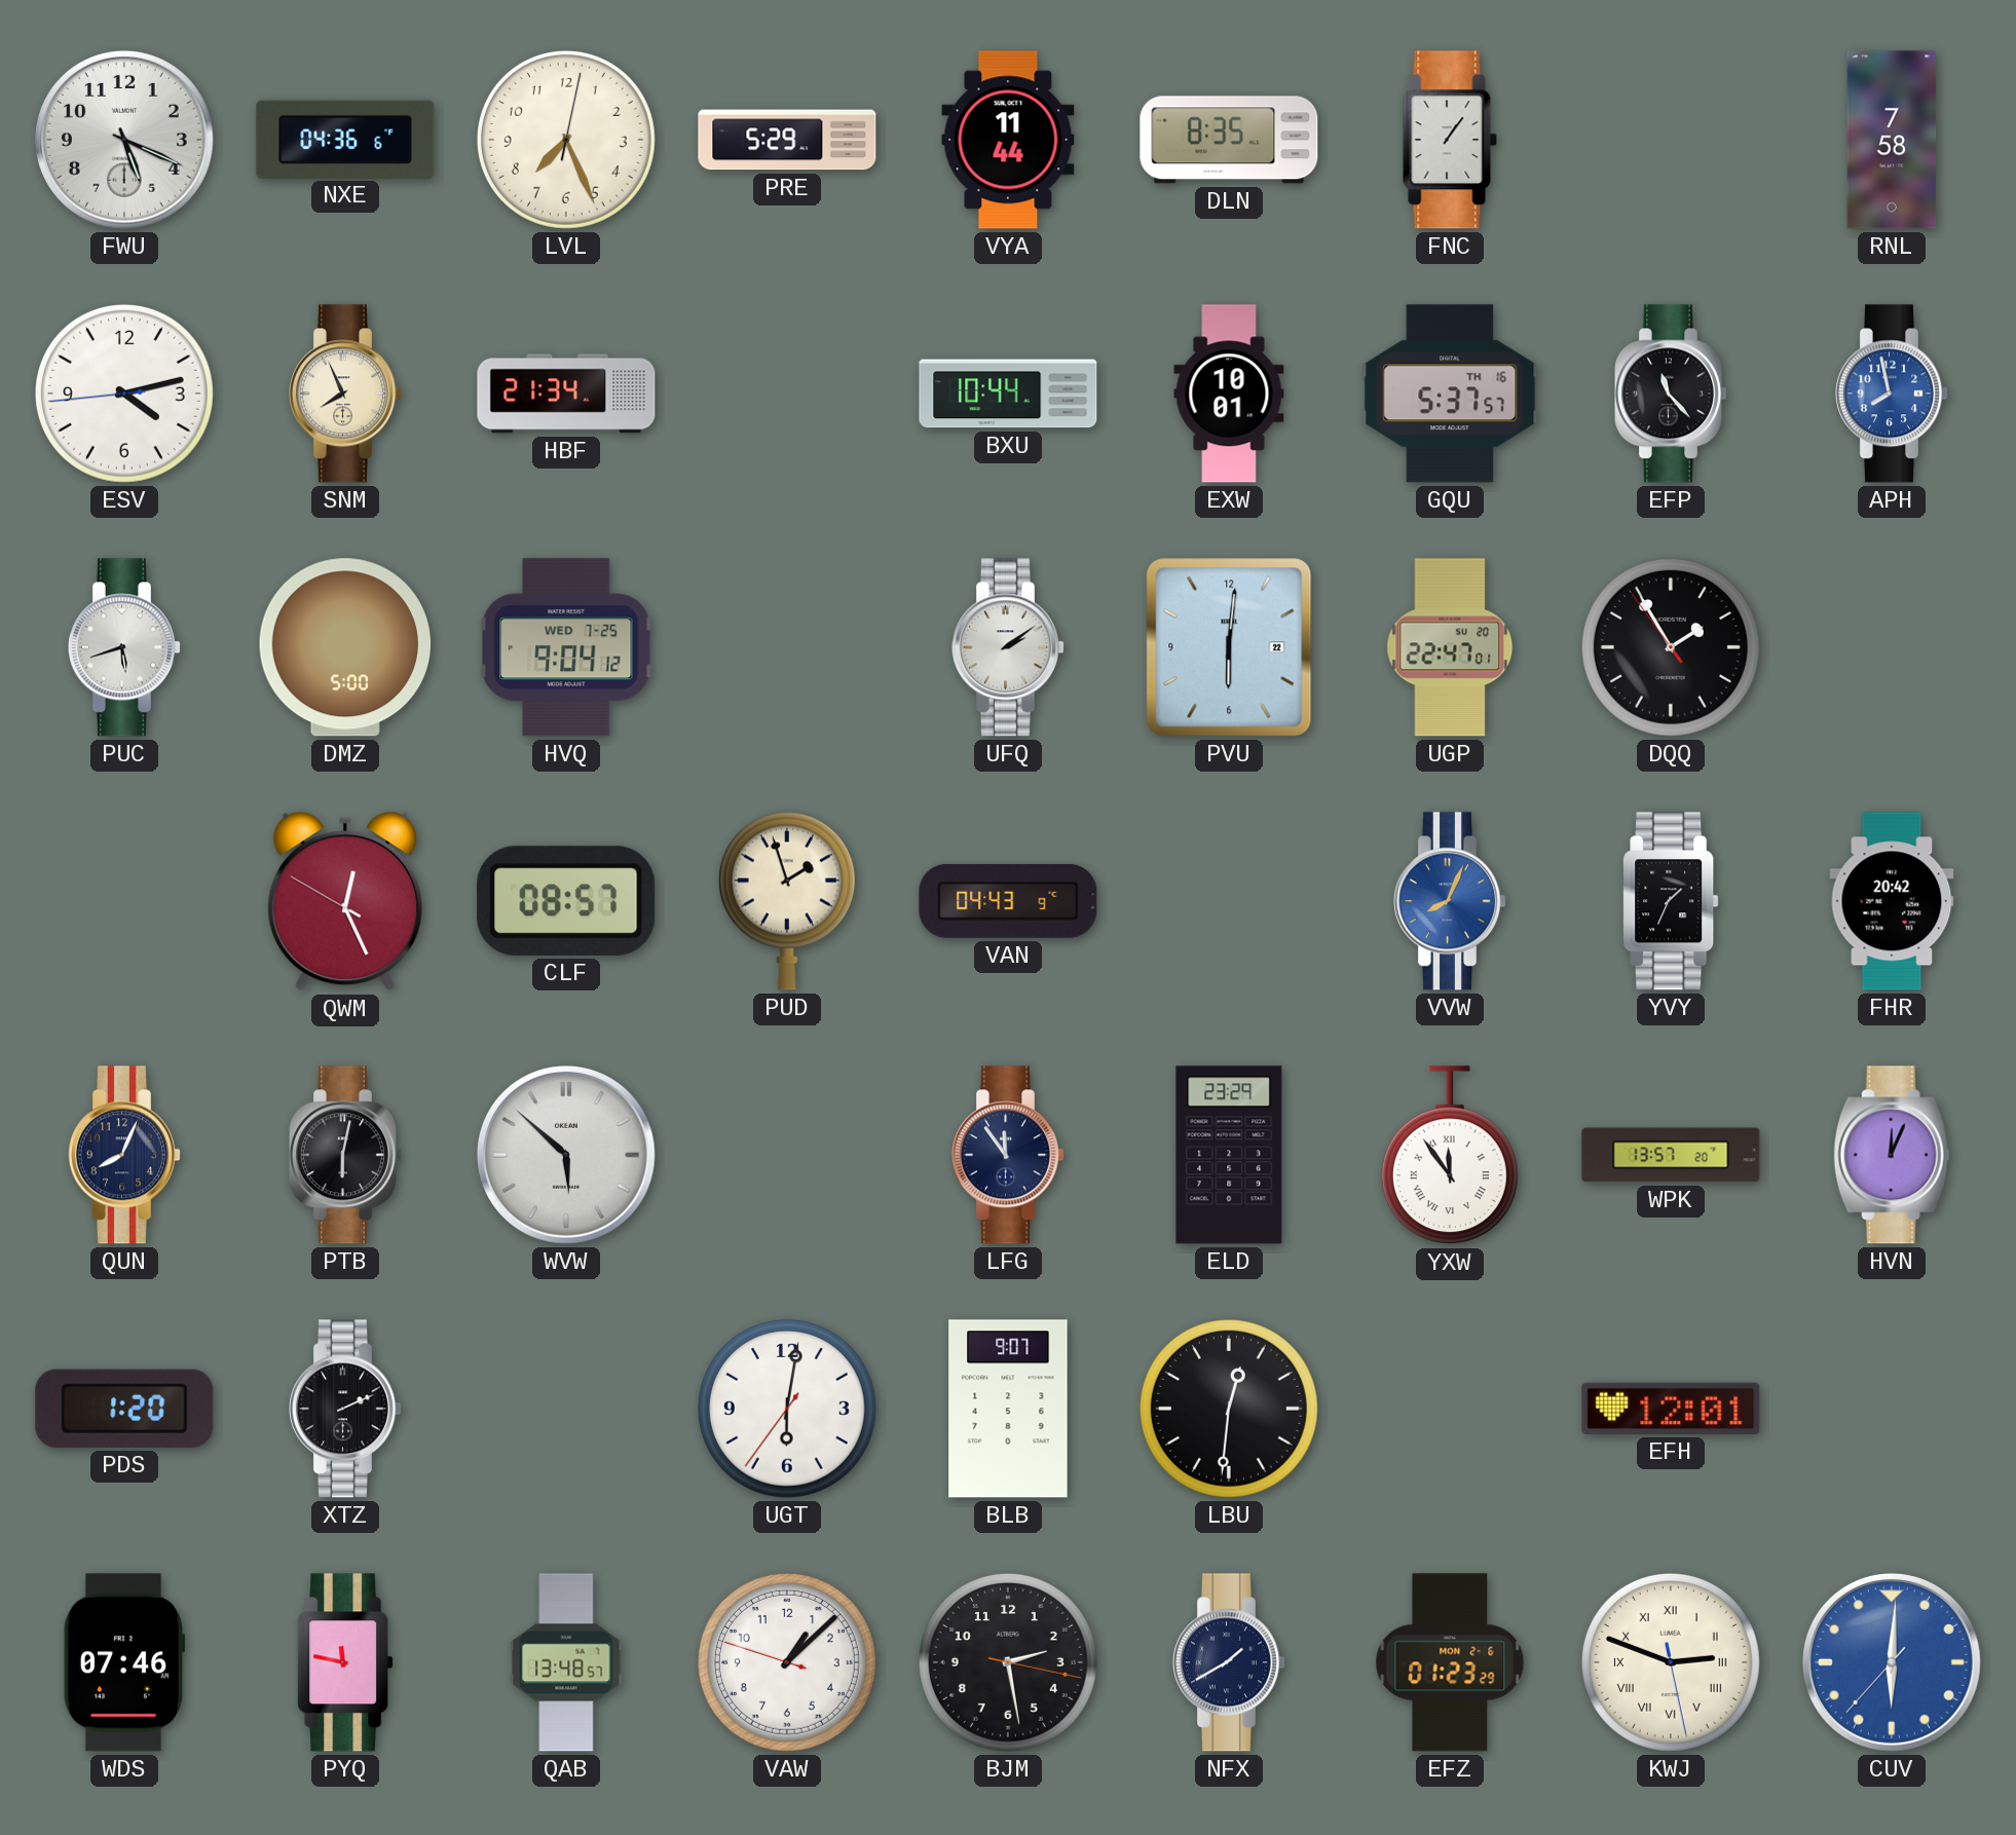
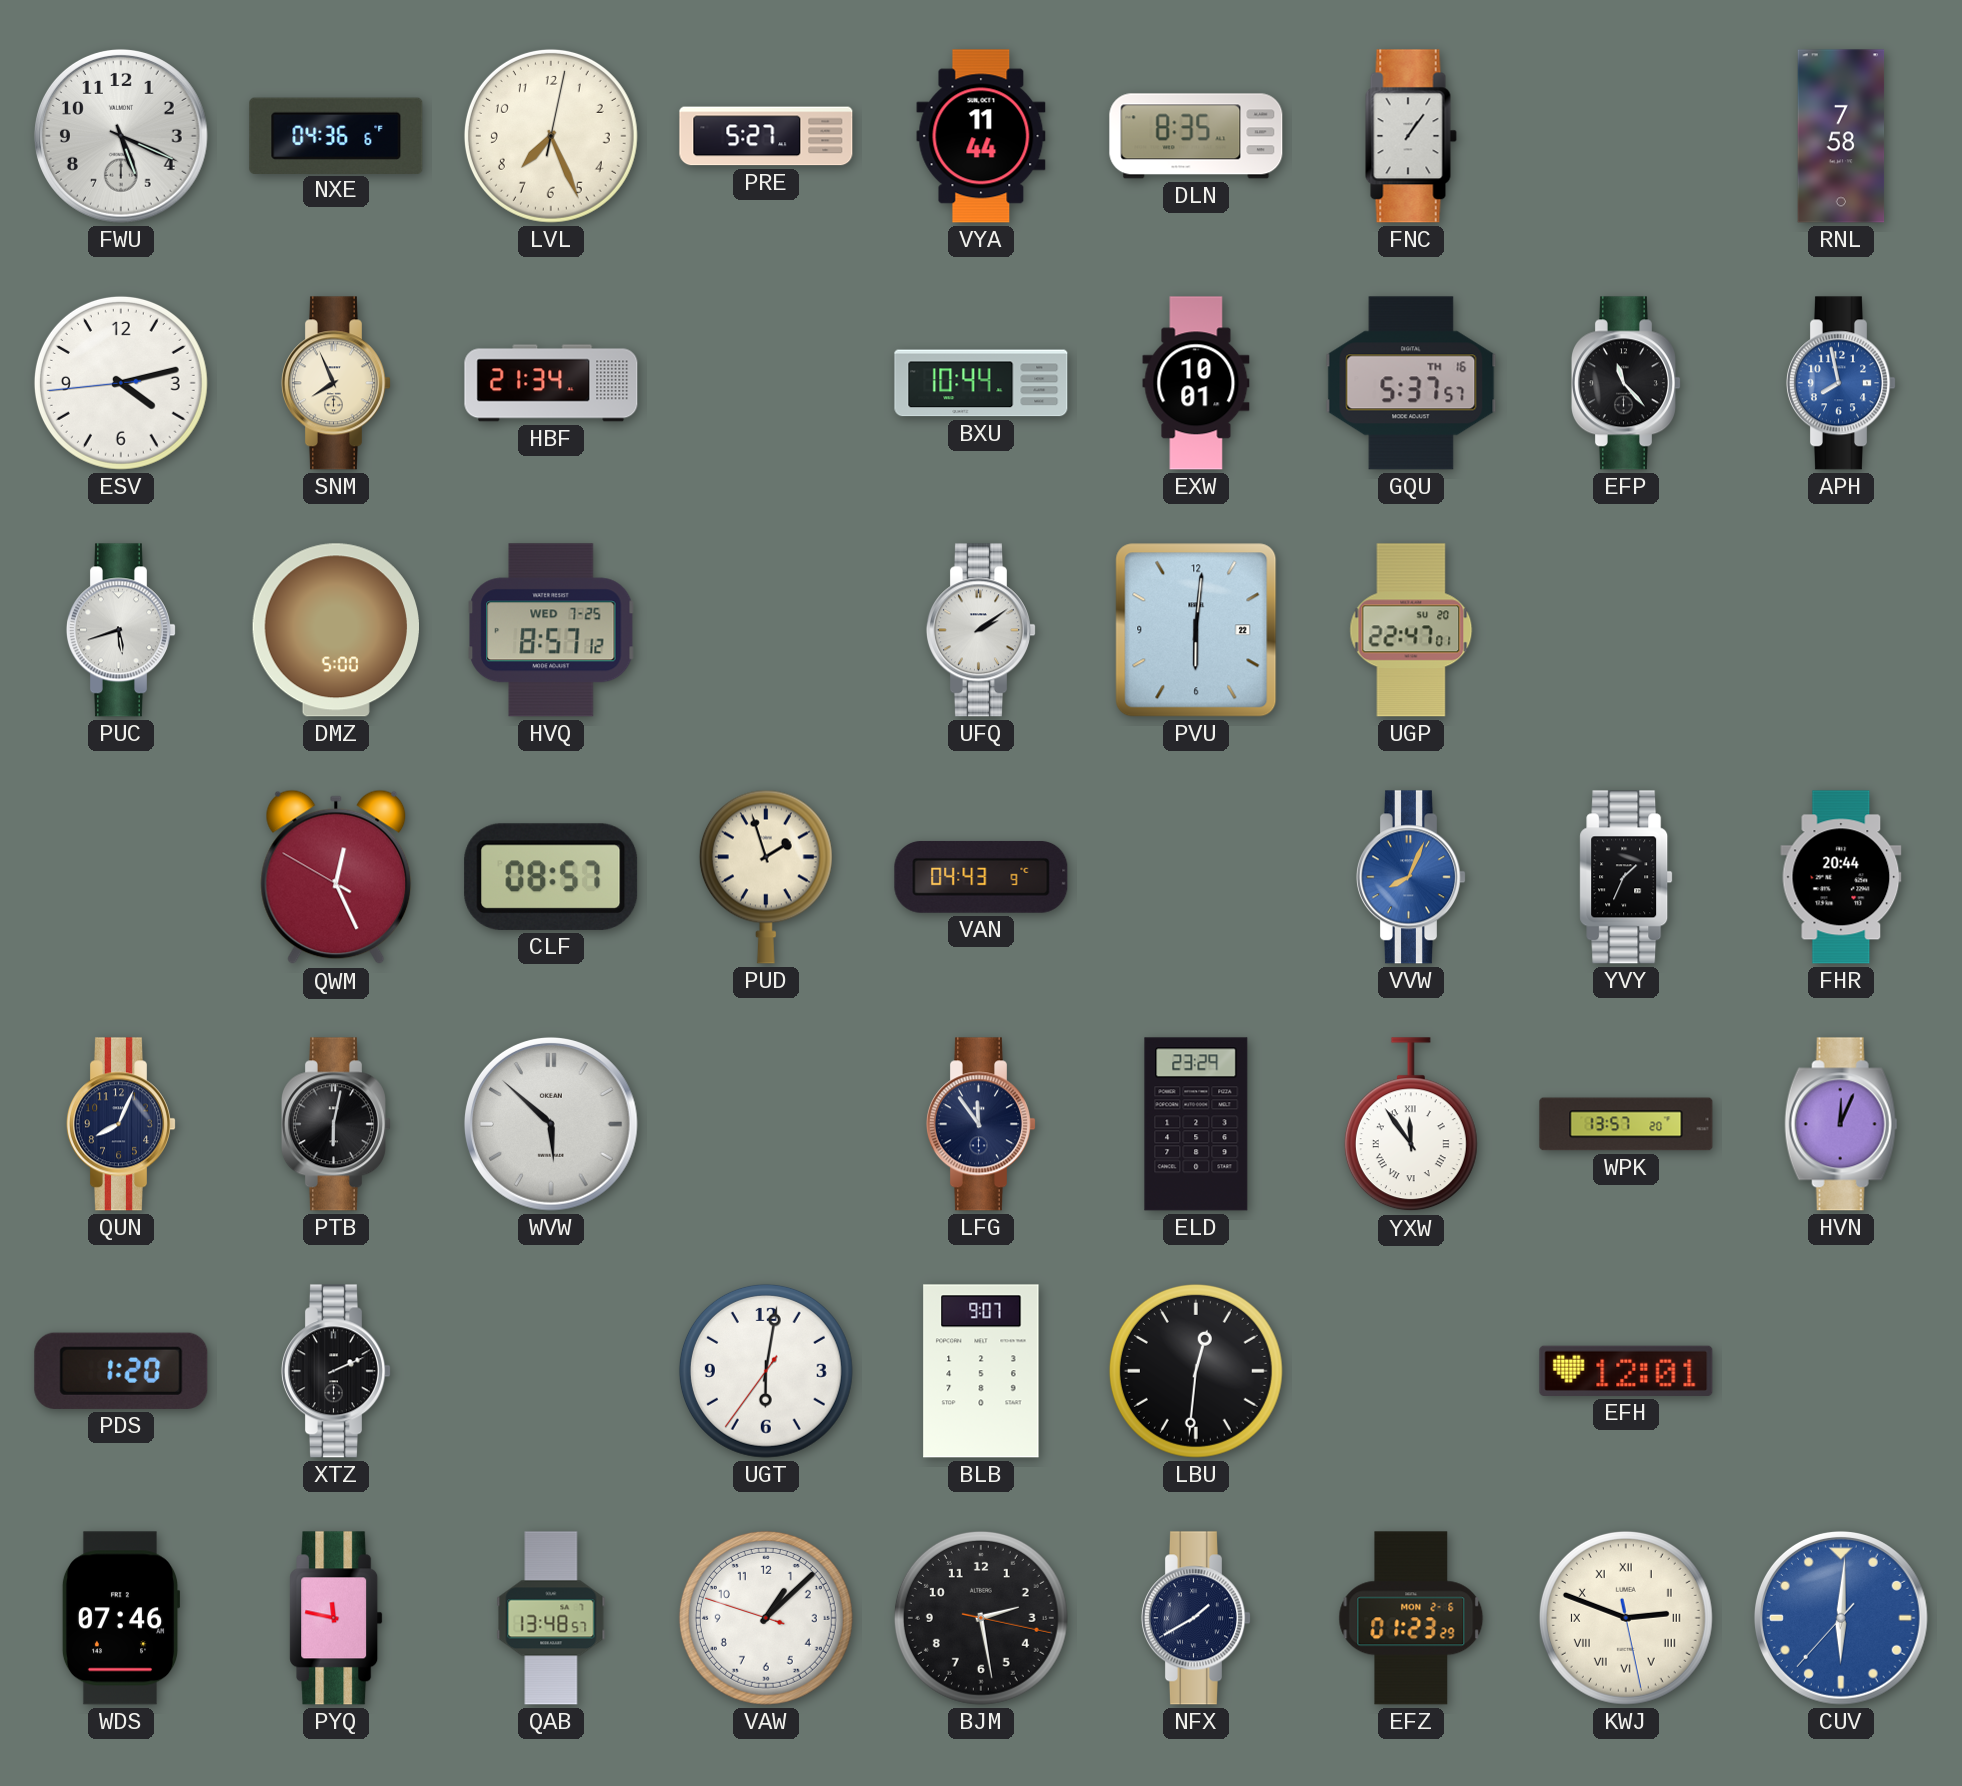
PRE: 5:29 -> 5:27
HVQ: 9:04 -> 8:57
DQQ: 1:54 -> none
FHR: 20:42 -> 20:44
